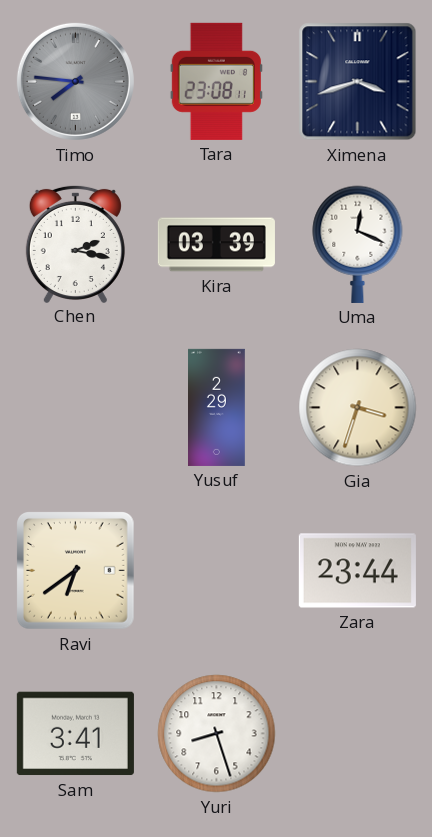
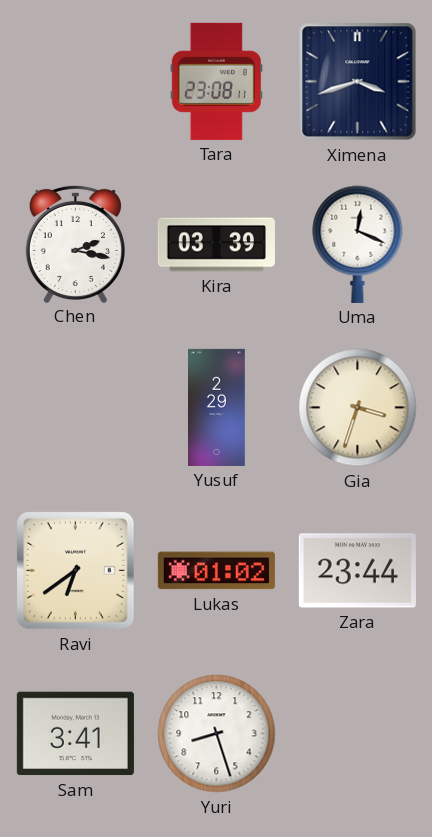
Timo: 7:46 -> none
Lukas: none -> 01:02
